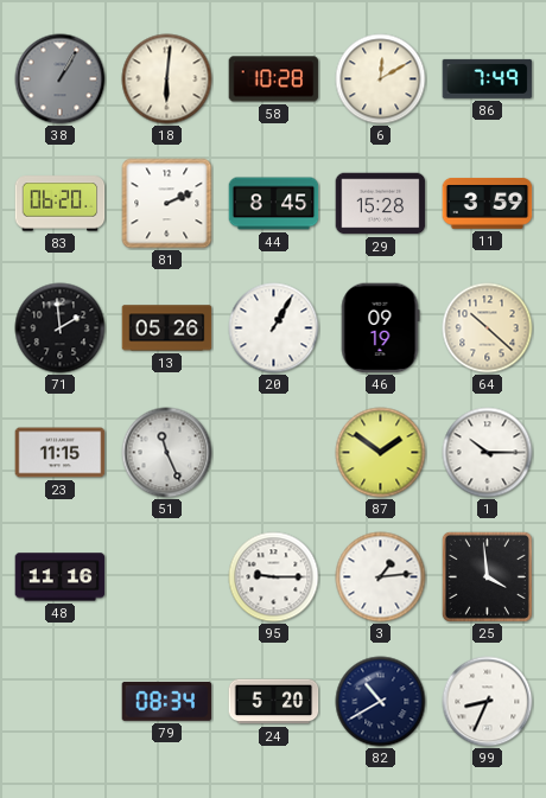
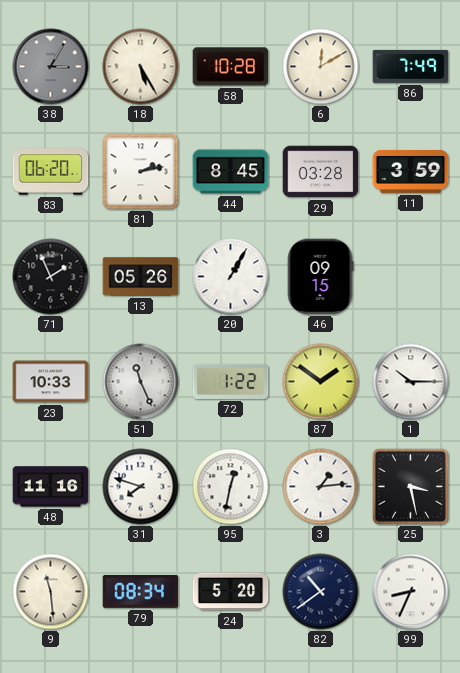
38: 1:05 -> 3:05
18: 6:01 -> 5:25
81: 2:11 -> 2:13
29: 15:28 -> 03:28
71: 1:59 -> 1:56
46: 09:19 -> 09:15
64: 10:22 -> none
23: 11:15 -> 10:33
72: none -> 1:22
31: none -> 7:48
95: 9:15 -> 12:32
25: 3:59 -> 3:28
9: none -> 11:29
82: 10:40 -> 10:39
